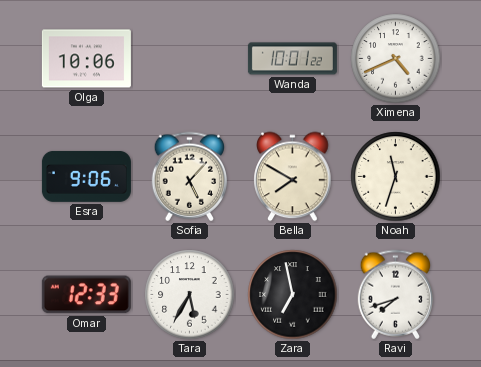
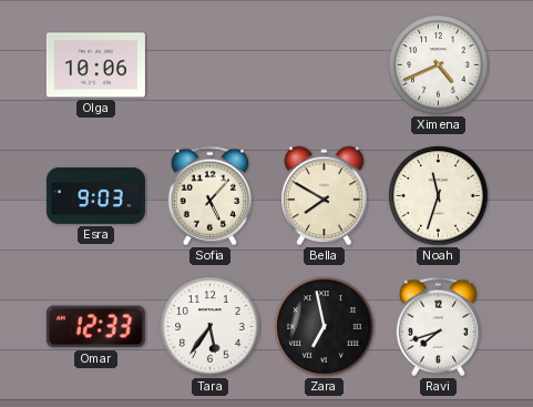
Wanda: 10:01 -> none
Esra: 9:06 -> 9:03
Tara: 5:35 -> 5:36
